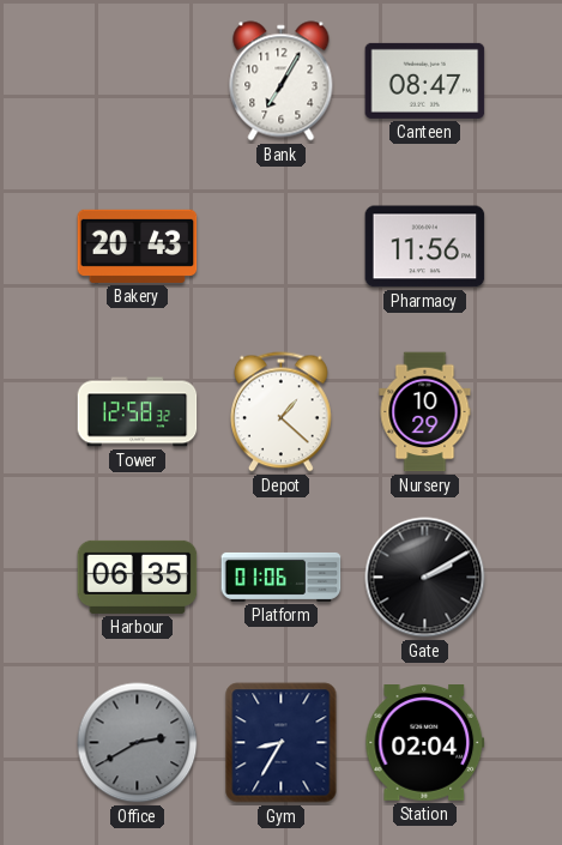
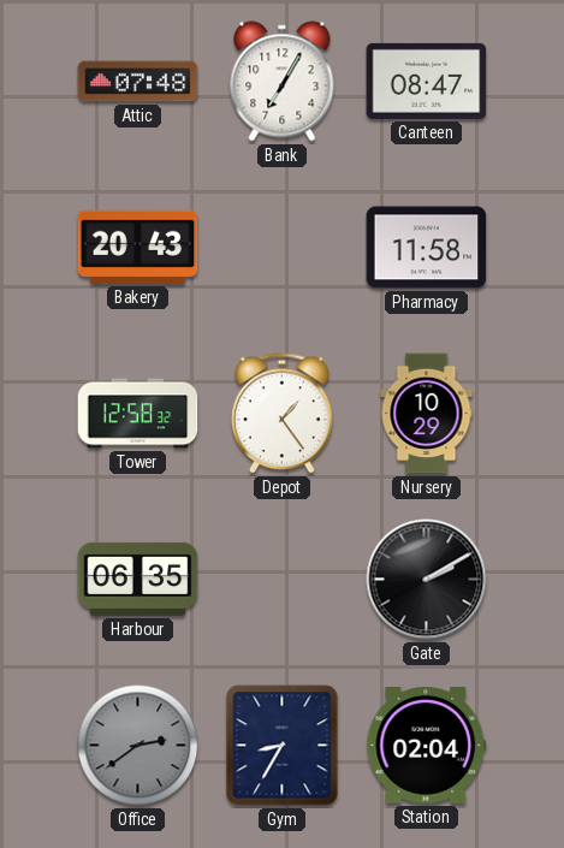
Attic: none -> 07:48
Pharmacy: 11:56 -> 11:58
Depot: 1:22 -> 1:24
Platform: 01:06 -> none
Office: 2:40 -> 2:39
